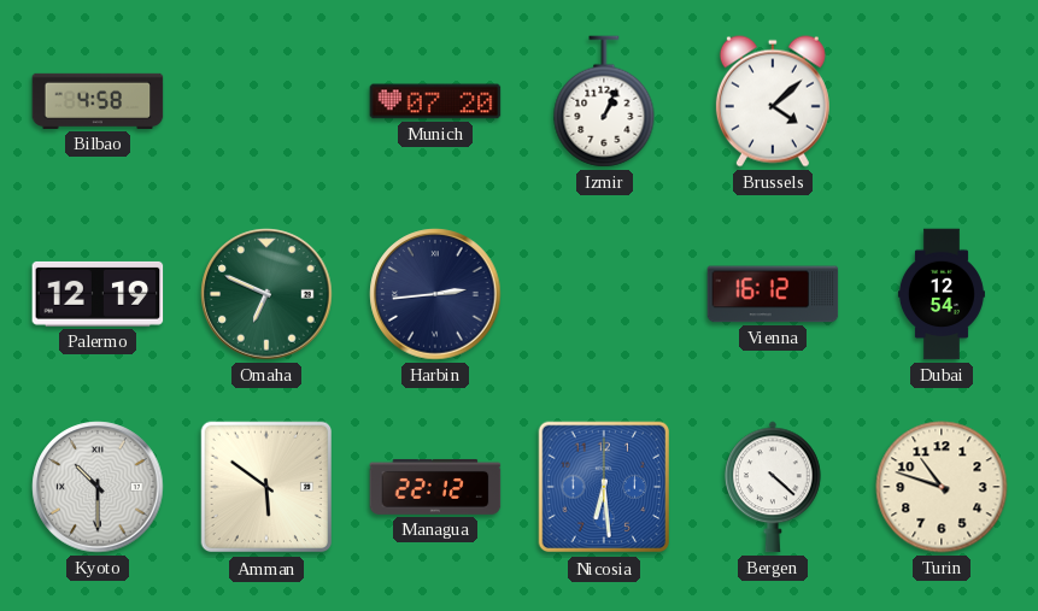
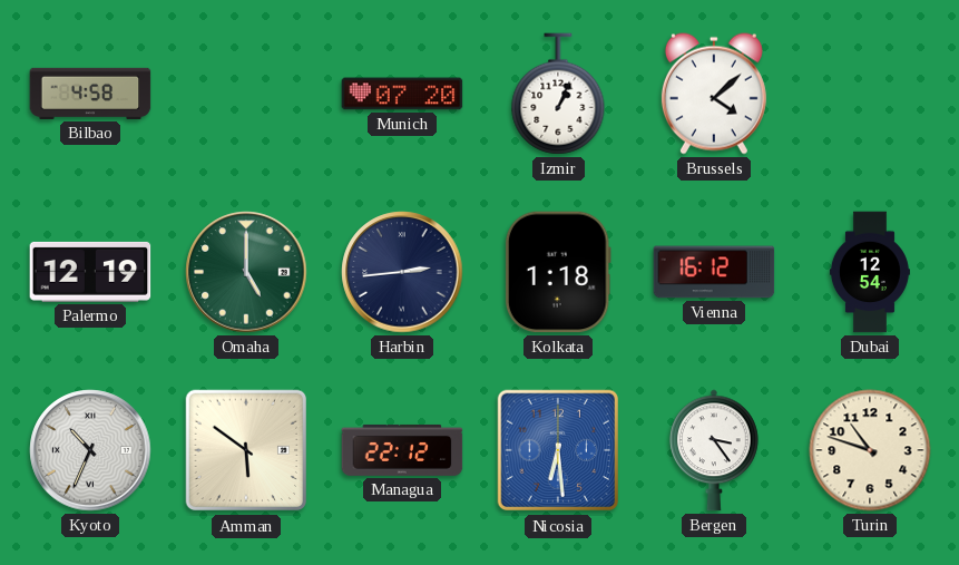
Omaha: 6:49 -> 5:00
Kolkata: none -> 1:18
Kyoto: 10:30 -> 10:34
Bergen: 4:22 -> 3:24
